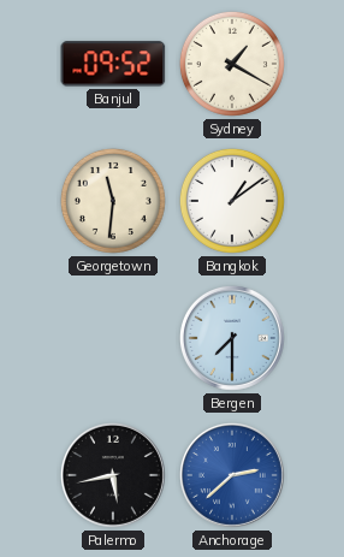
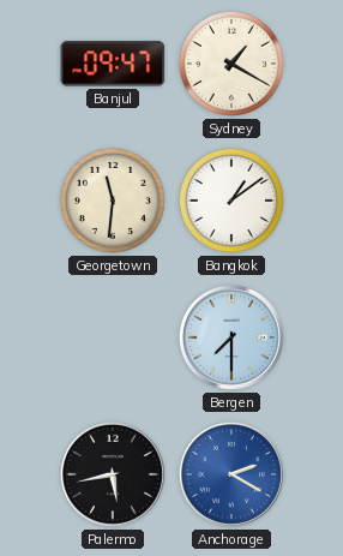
Banjul: 09:52 -> 09:47
Anchorage: 2:38 -> 2:20
